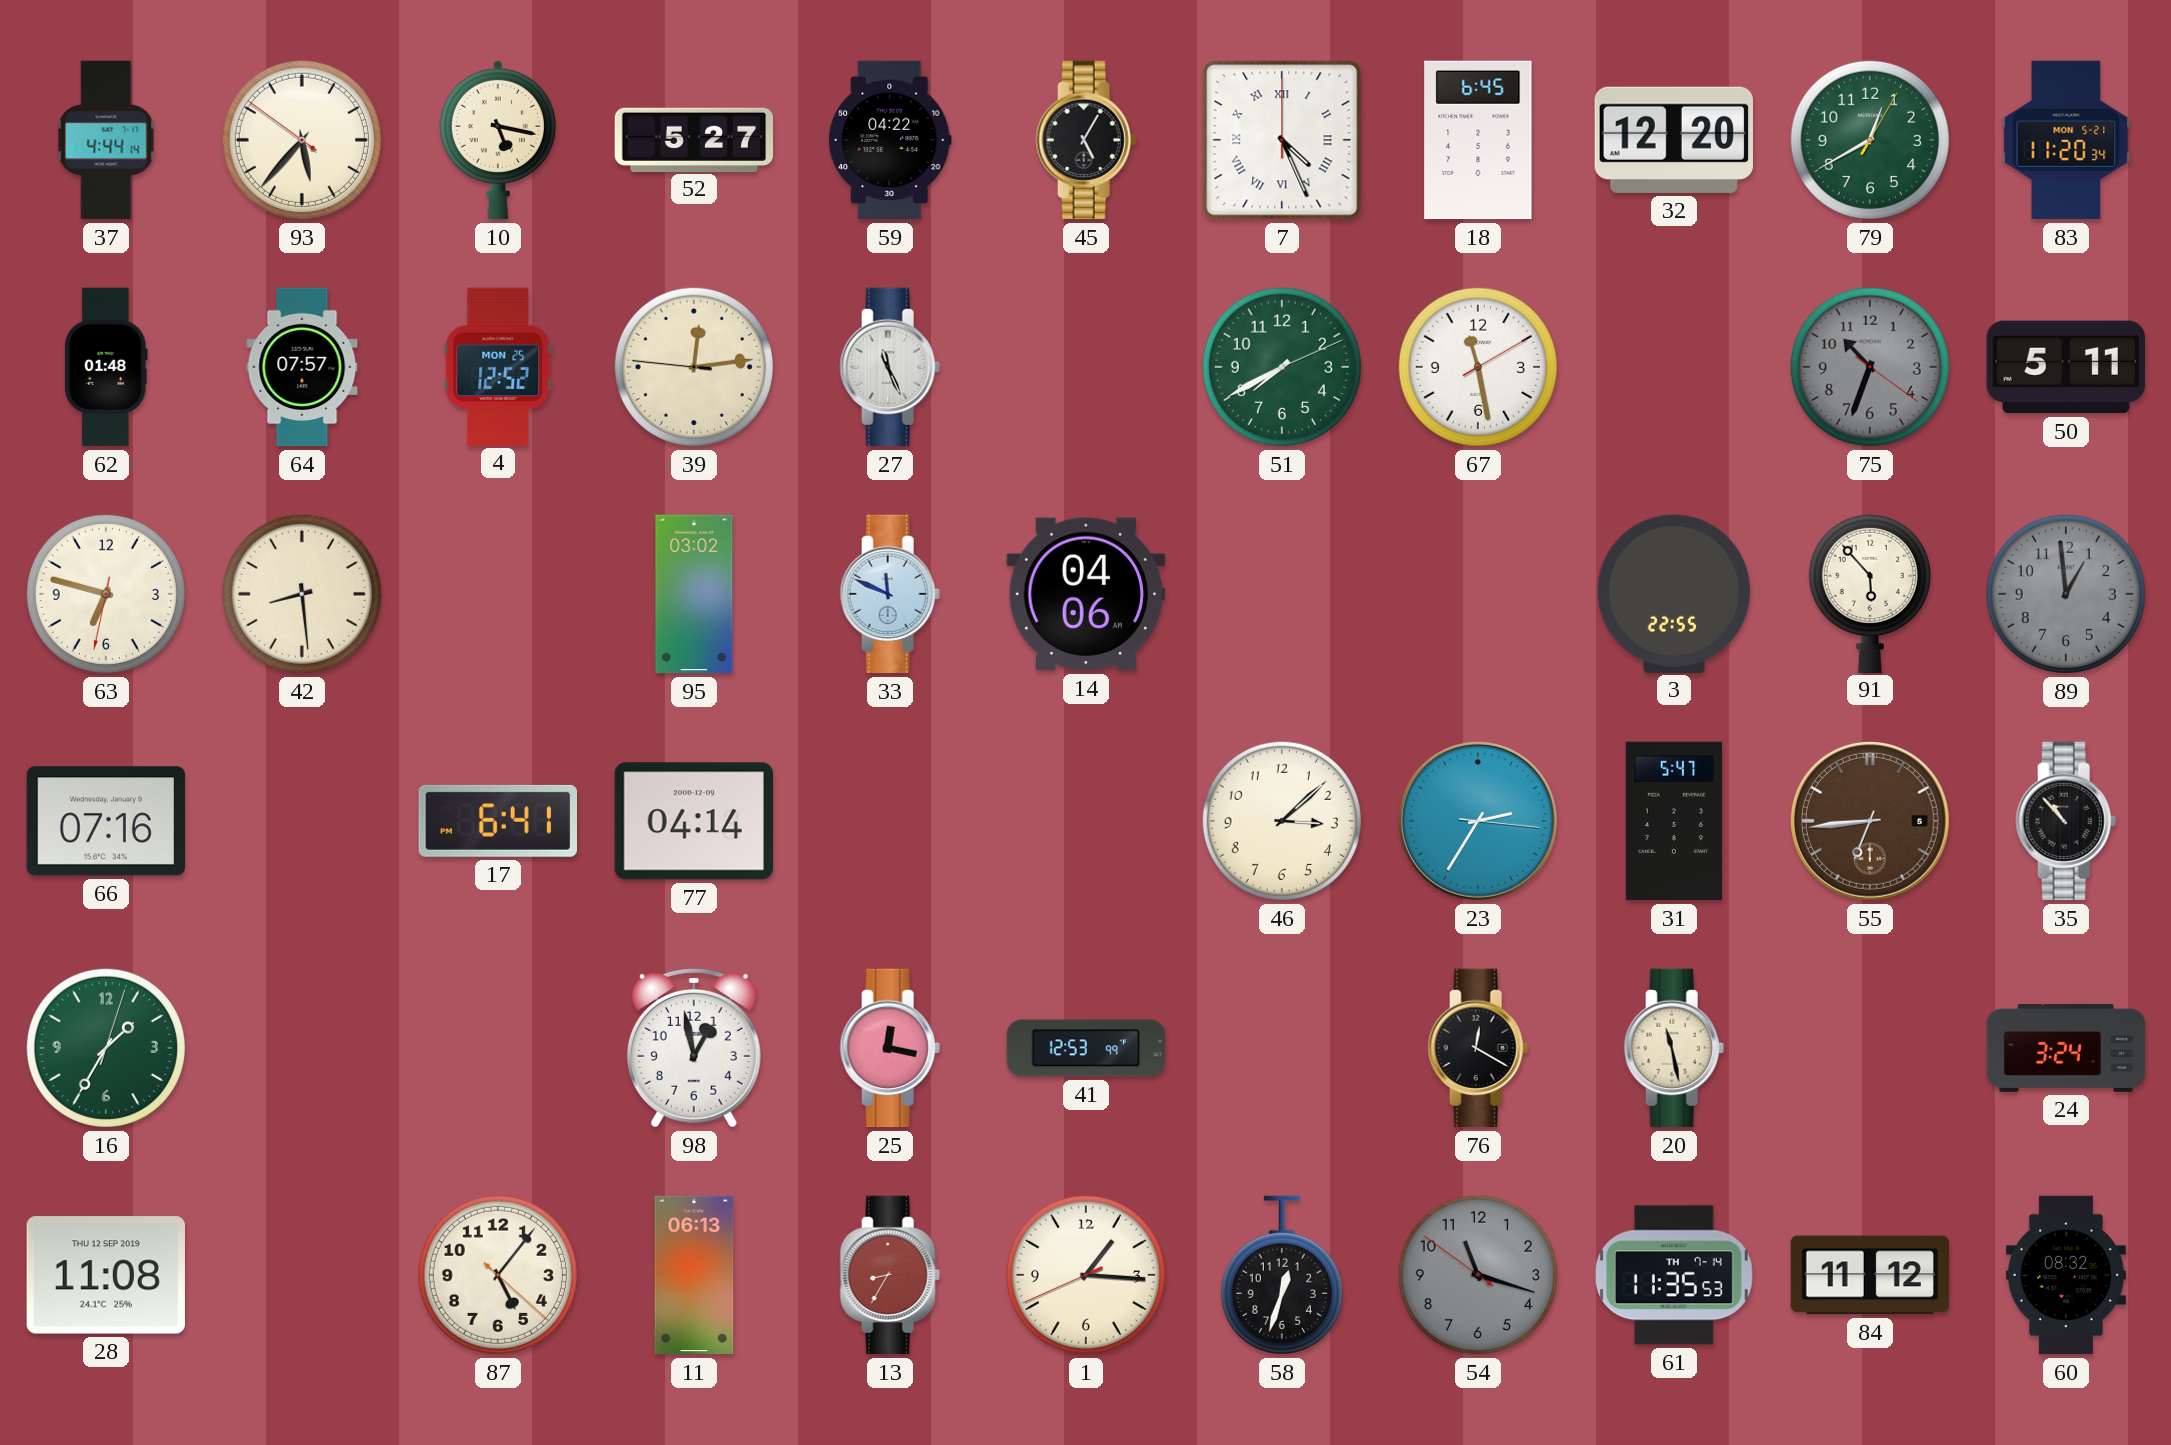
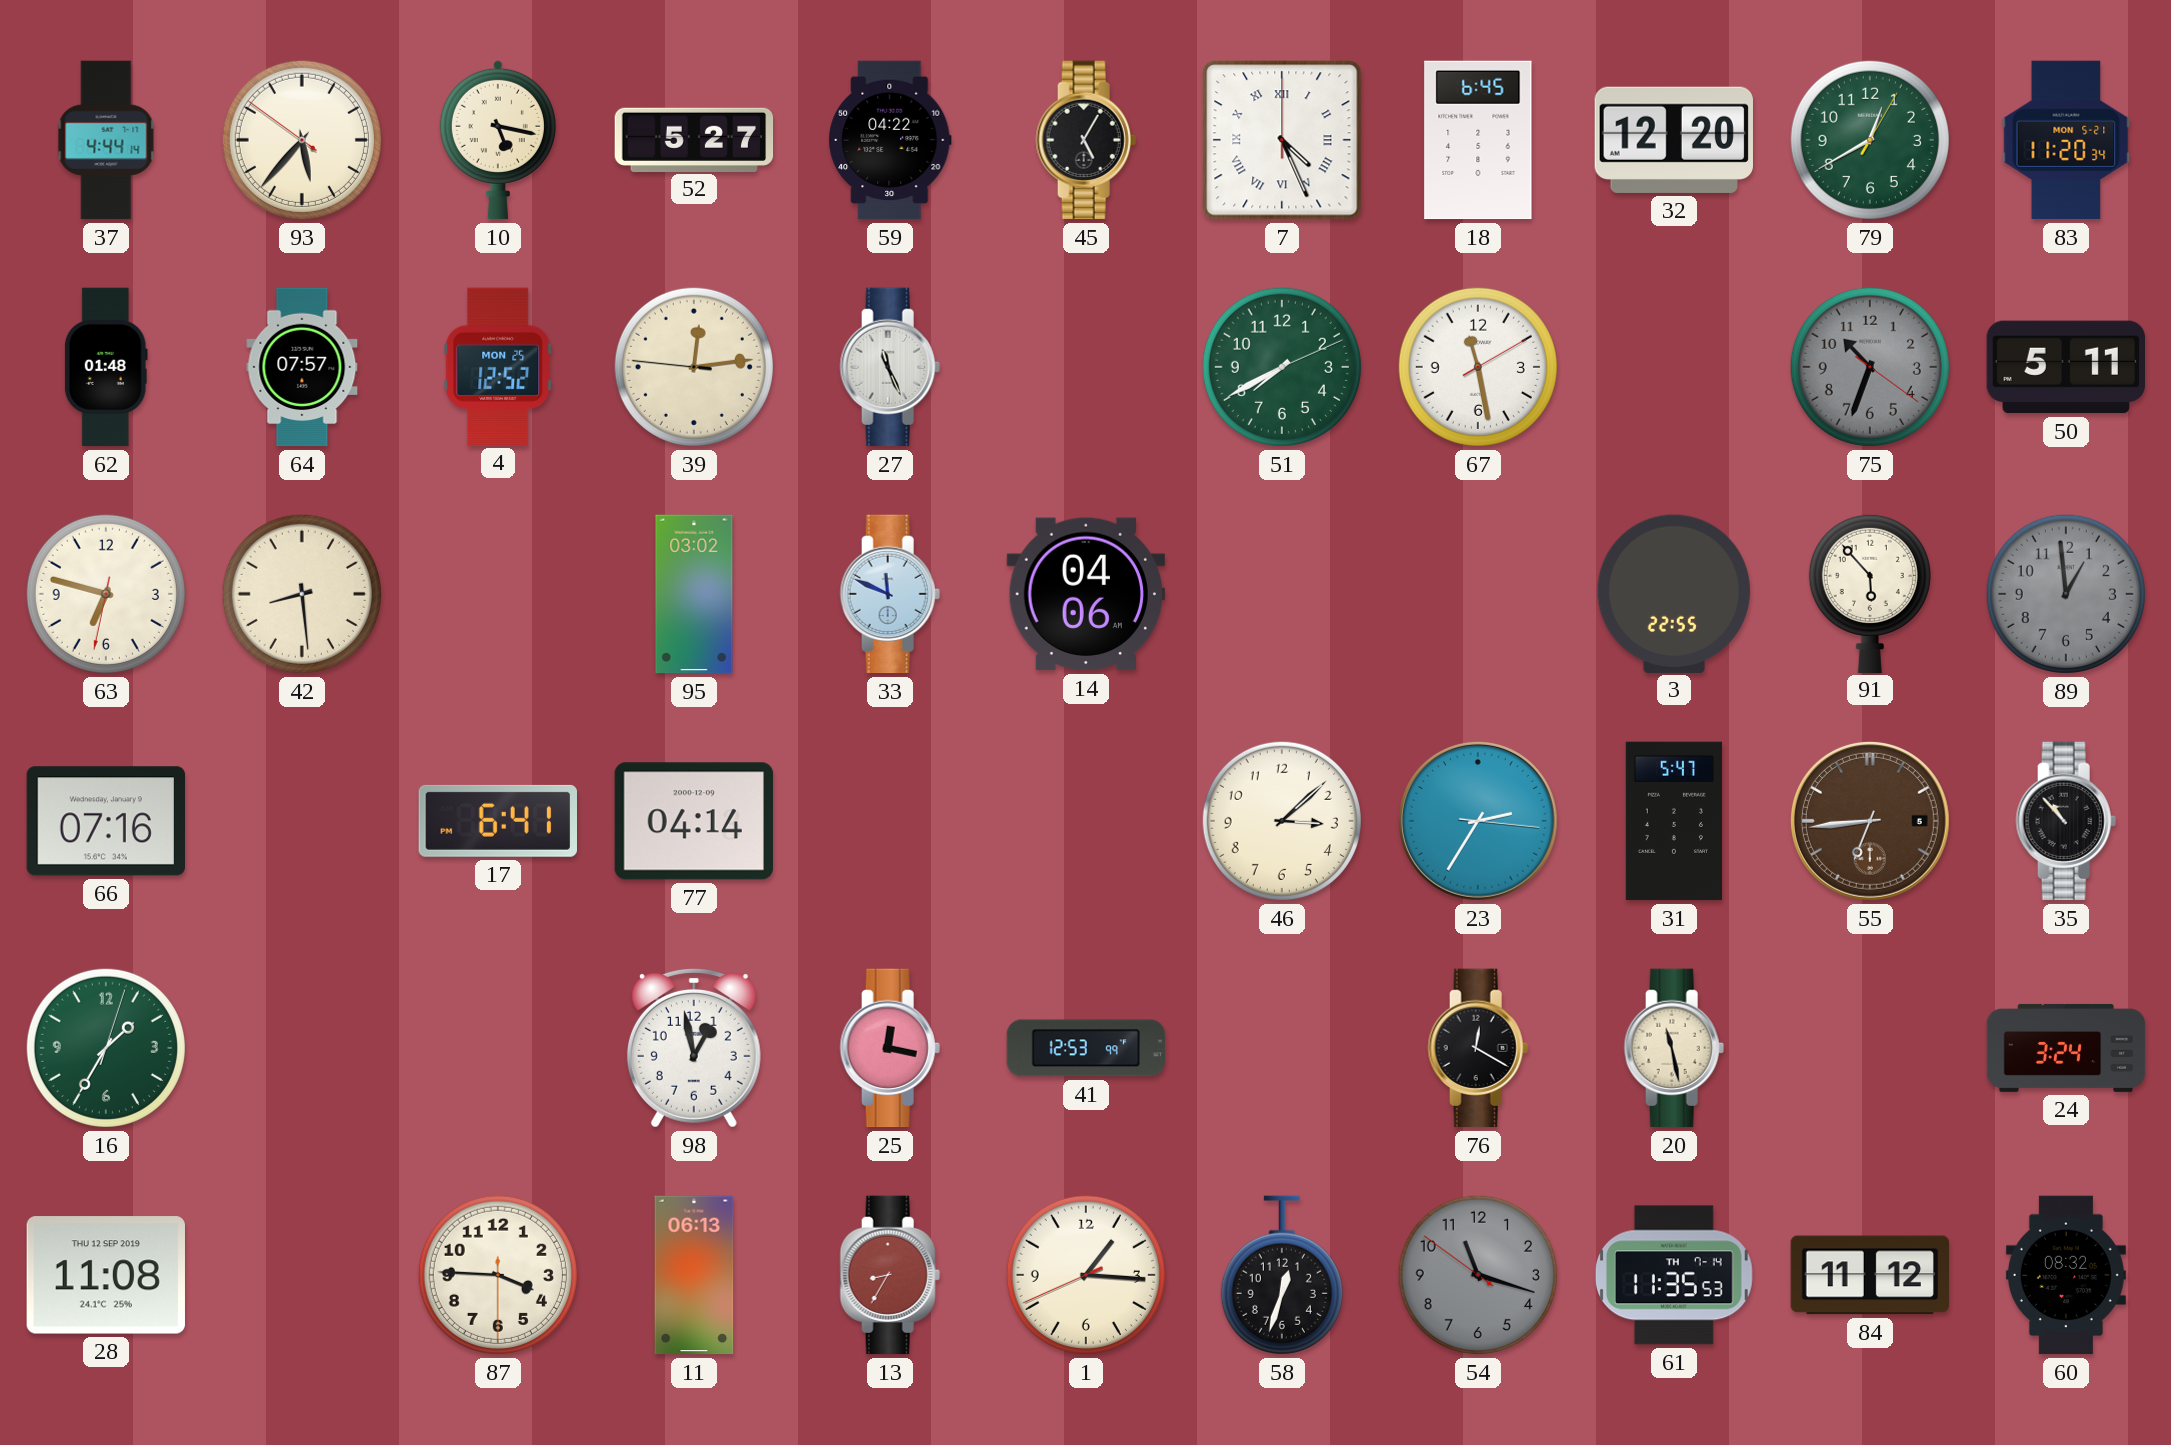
87: 5:06 -> 3:45
